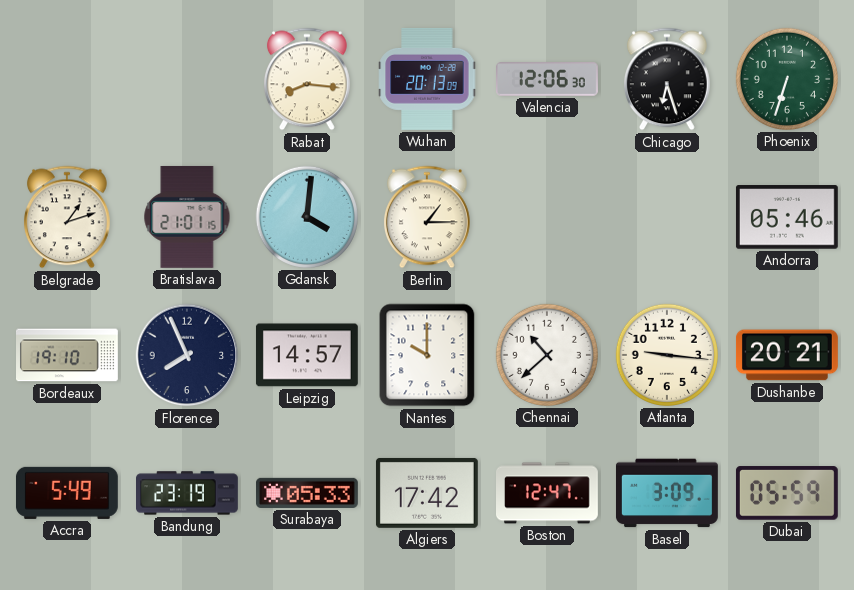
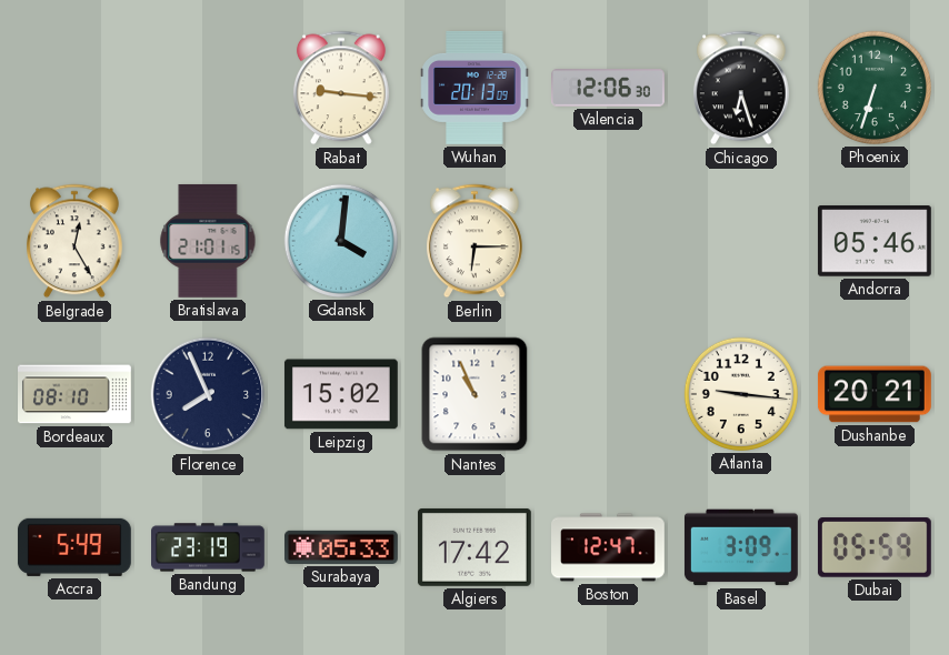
Rabat: 8:16 -> 9:16
Belgrade: 1:12 -> 12:25
Berlin: 1:15 -> 6:15
Bordeaux: 19:10 -> 08:10
Leipzig: 14:57 -> 15:02
Nantes: 10:00 -> 10:56
Chennai: 10:38 -> none
